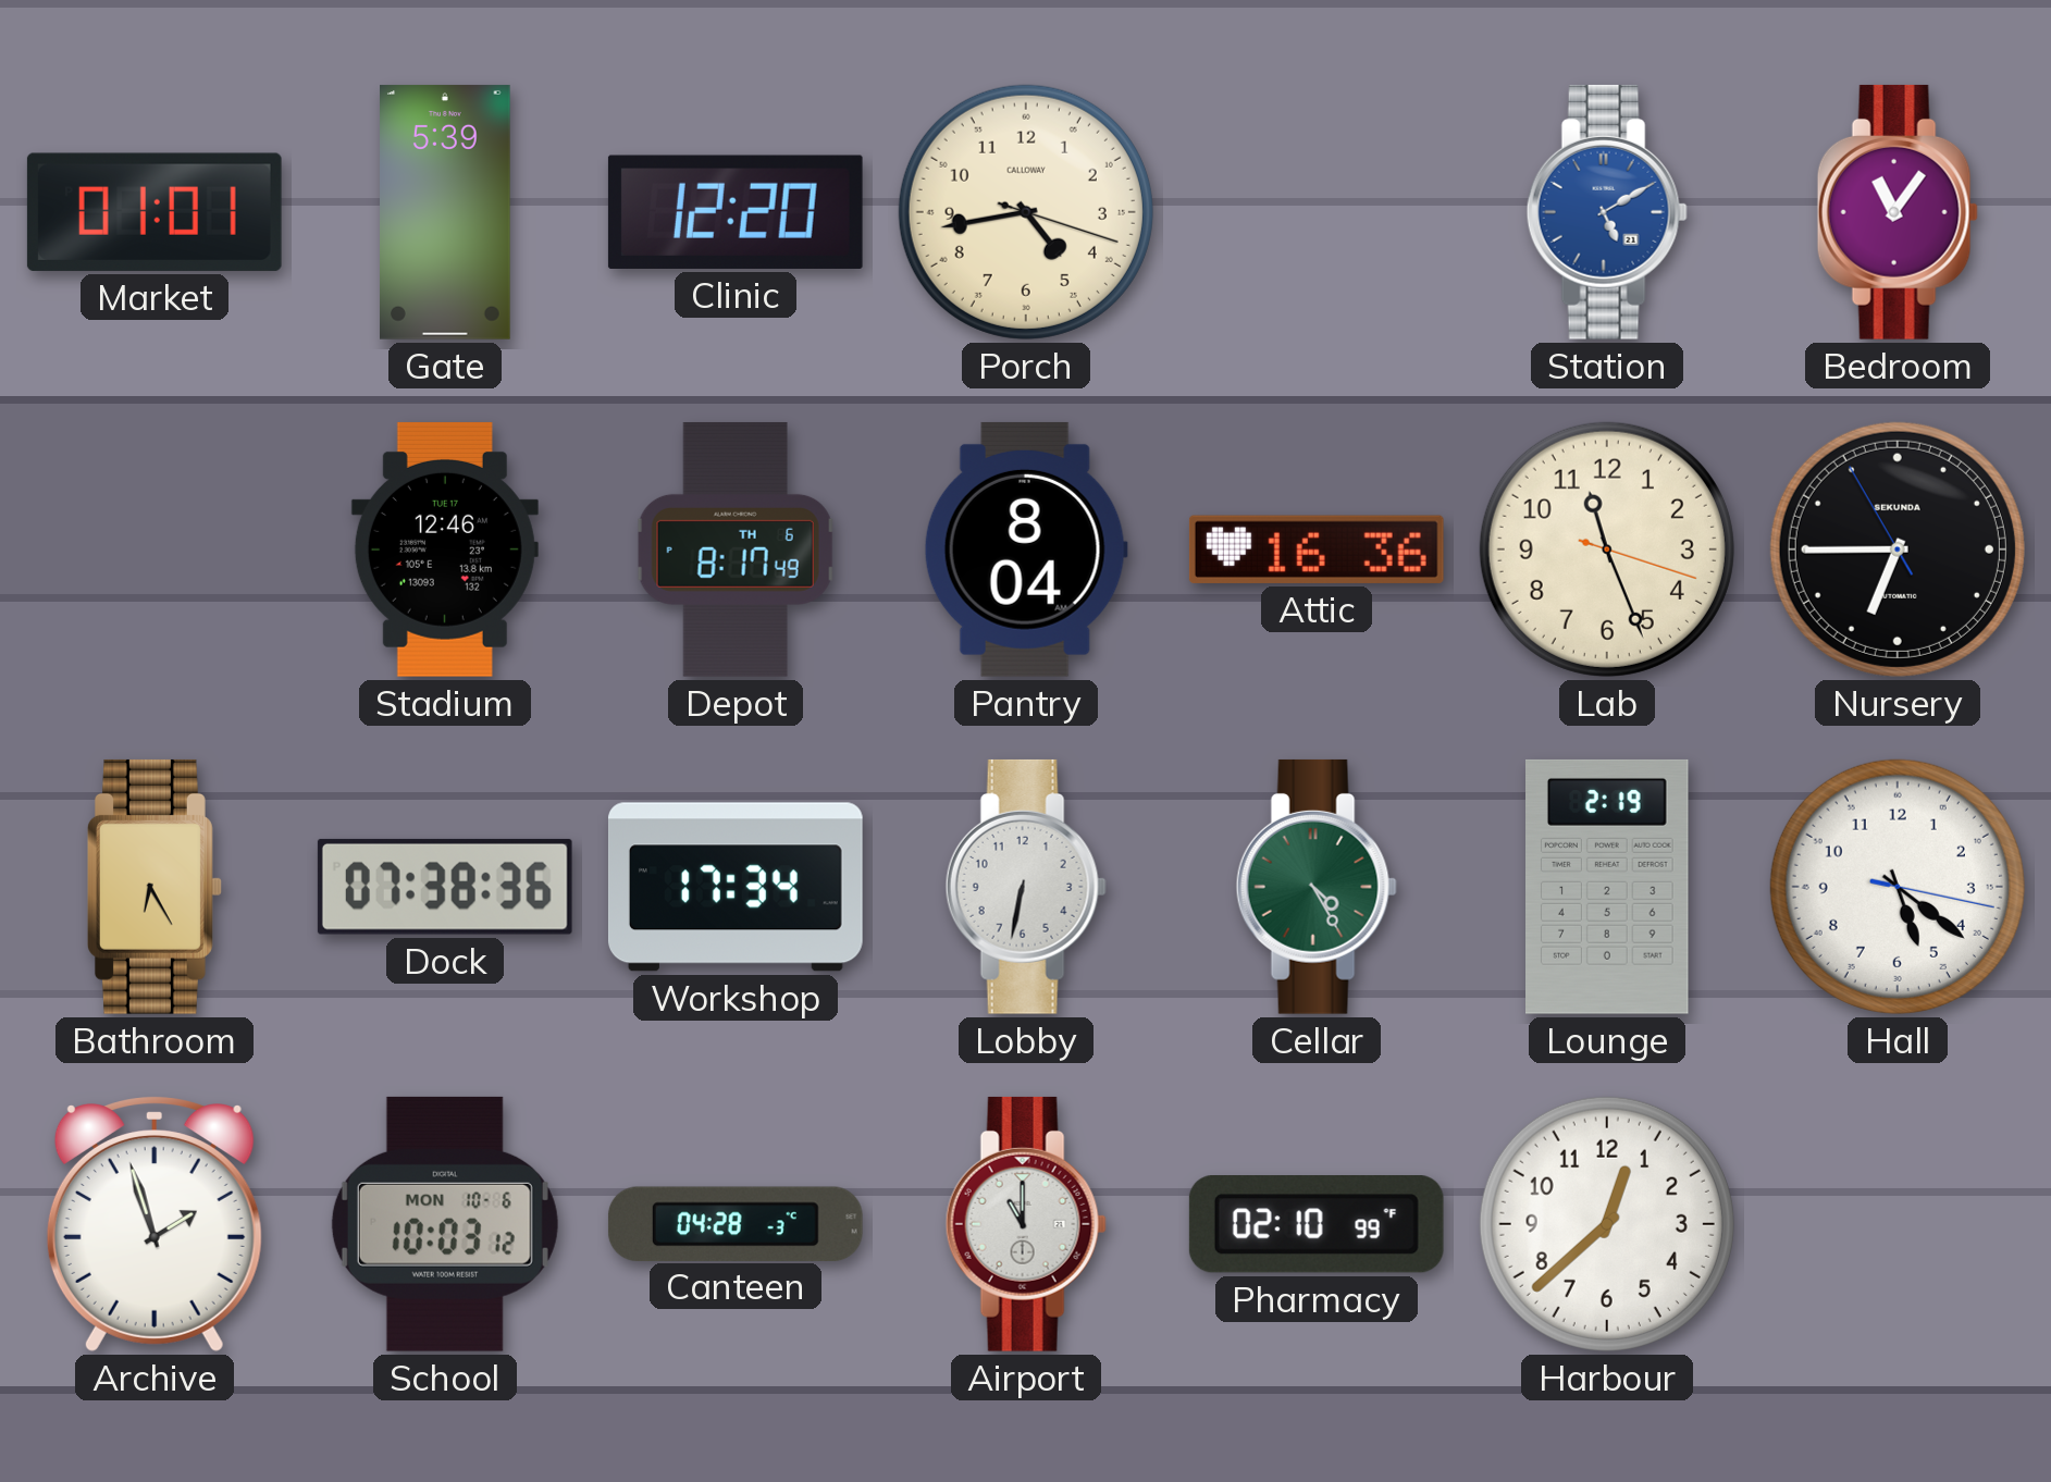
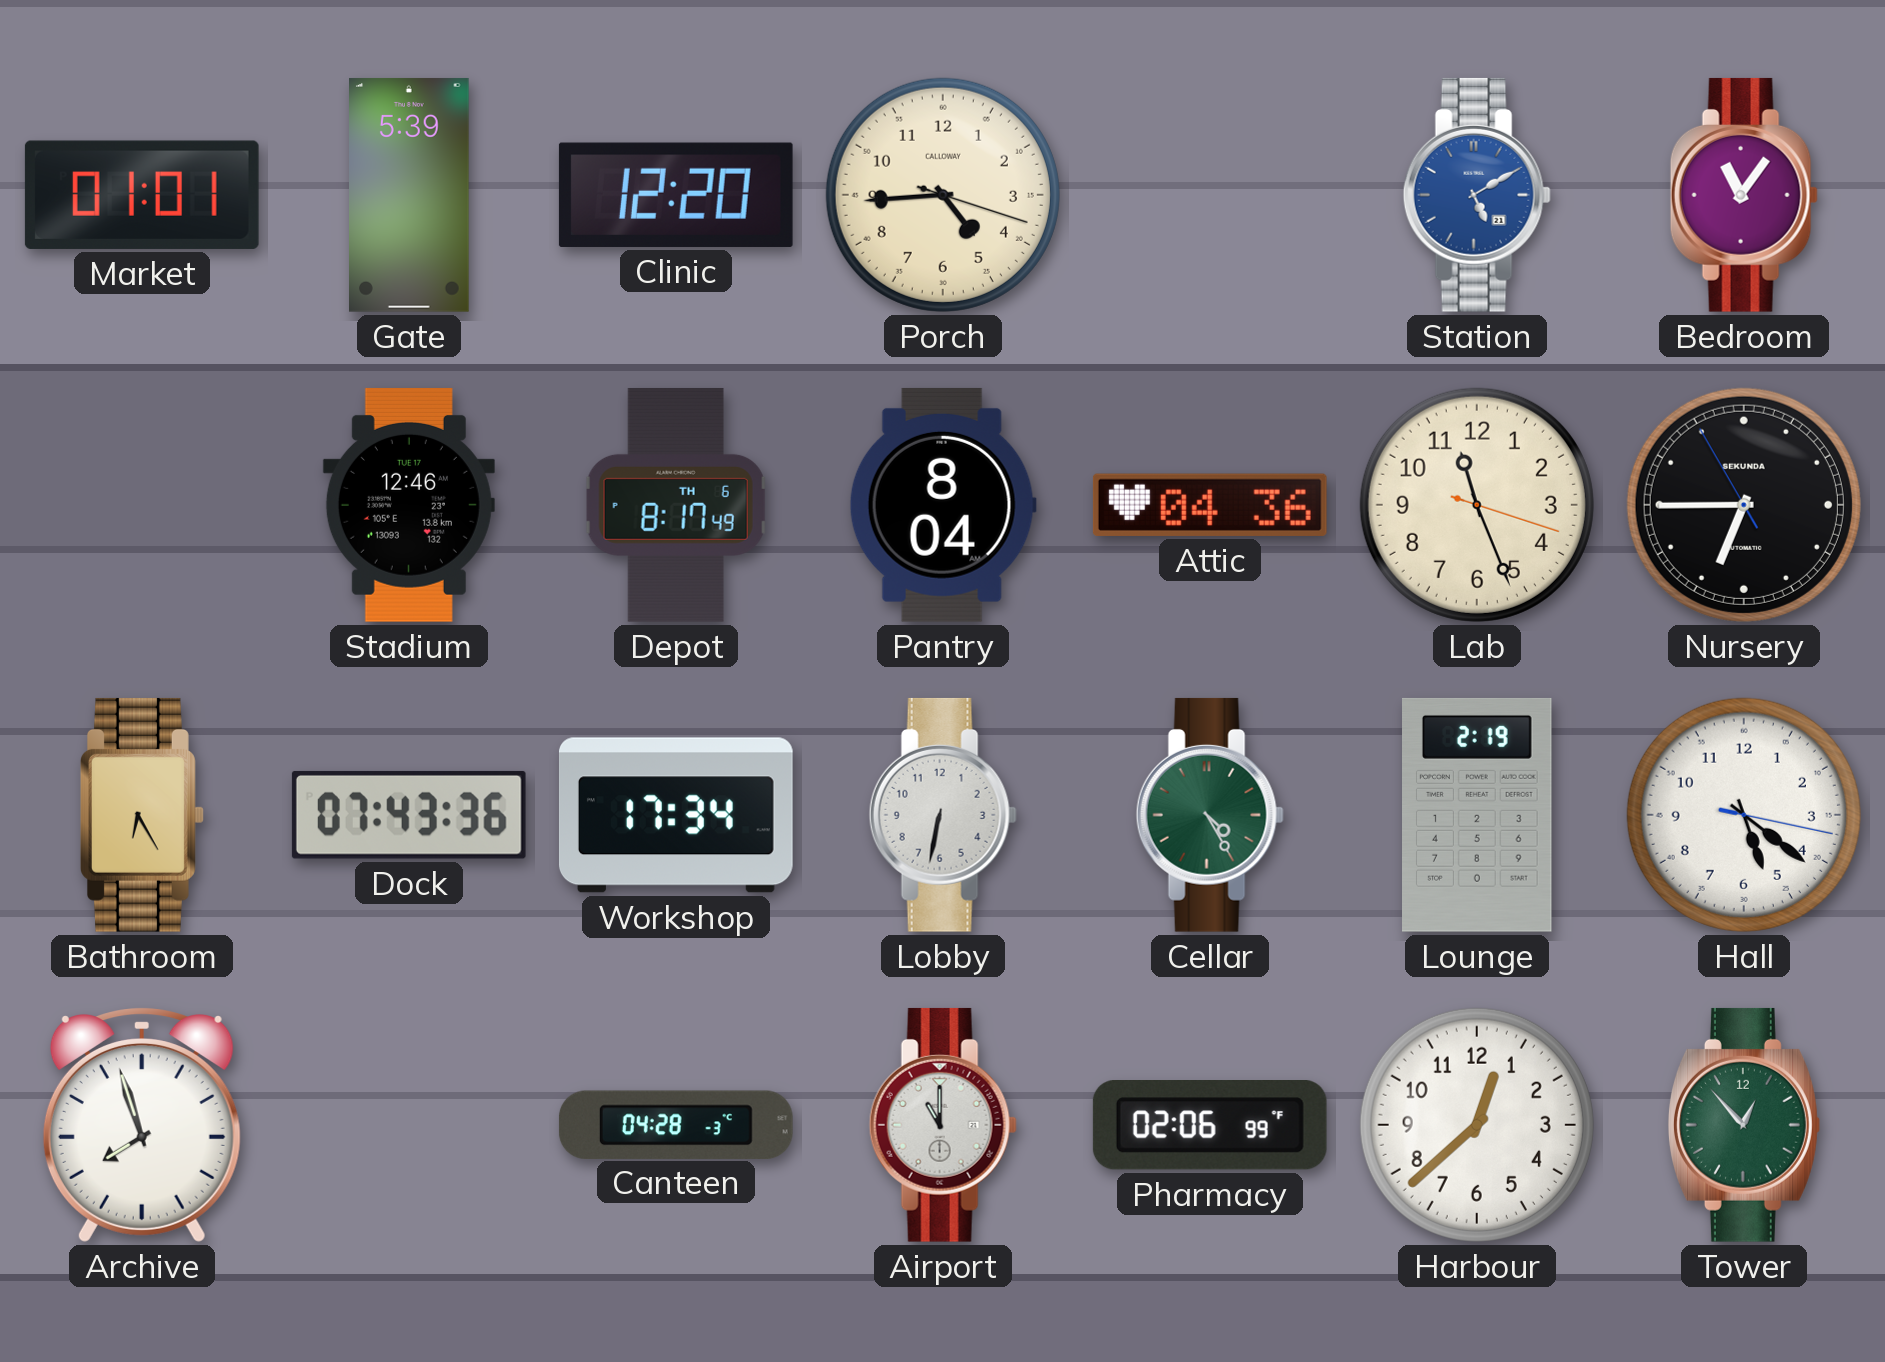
Porch: 4:43 -> 4:44
Attic: 16:36 -> 04:36
Dock: 07:38 -> 07:43
Archive: 1:57 -> 7:57
School: 10:03 -> none
Pharmacy: 02:10 -> 02:06
Tower: none -> 12:53
